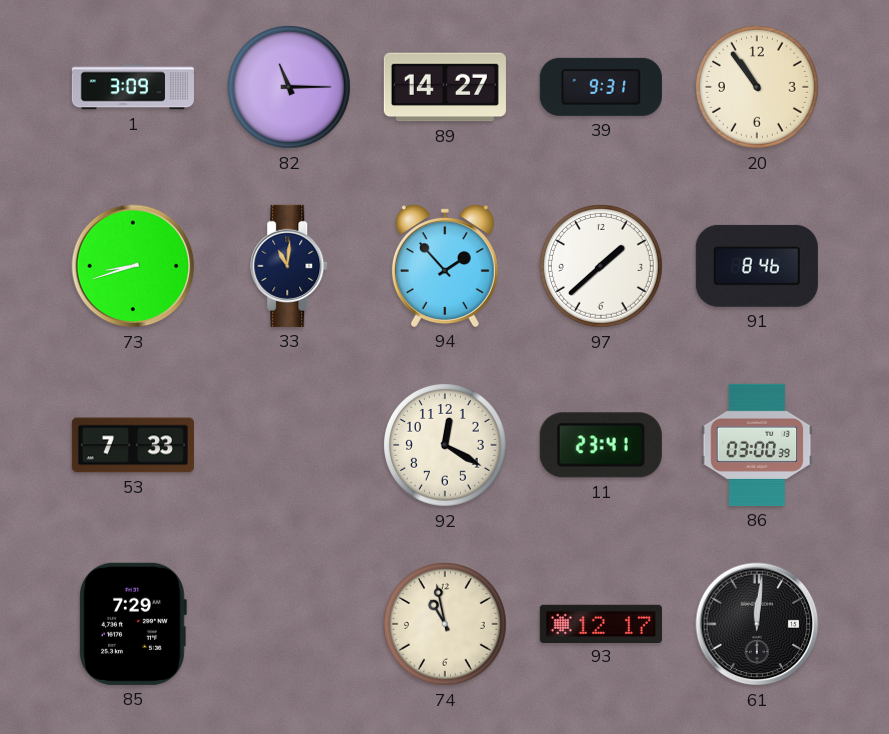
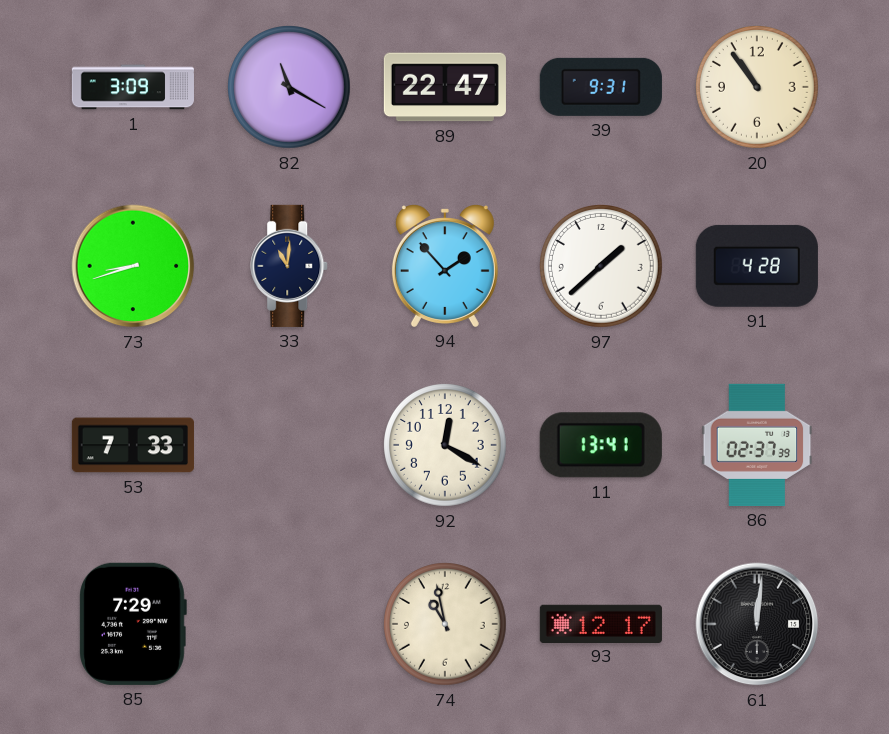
82: 11:15 -> 11:20
89: 14:27 -> 22:47
91: 8:46 -> 4:28
11: 23:41 -> 13:41
86: 03:00 -> 02:37
